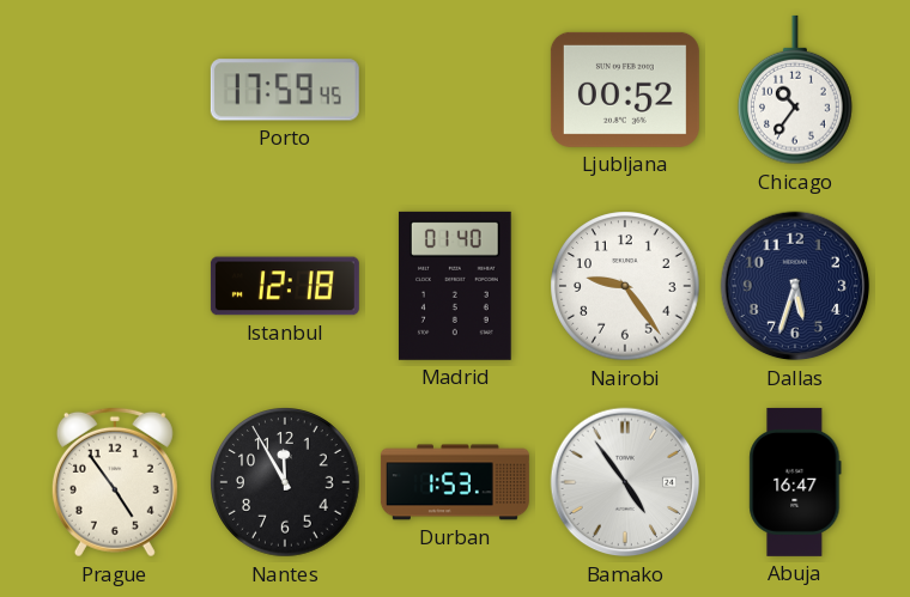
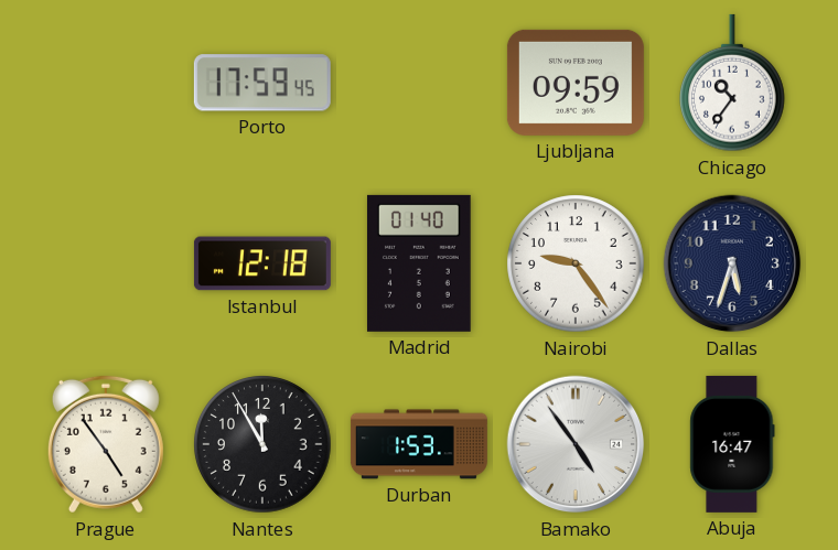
Ljubljana: 00:52 -> 09:59
